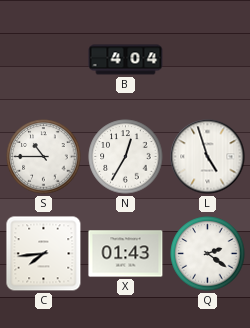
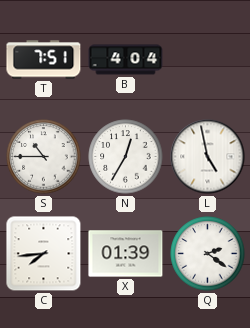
T: none -> 7:51
L: 4:57 -> 4:58
X: 01:43 -> 01:39
